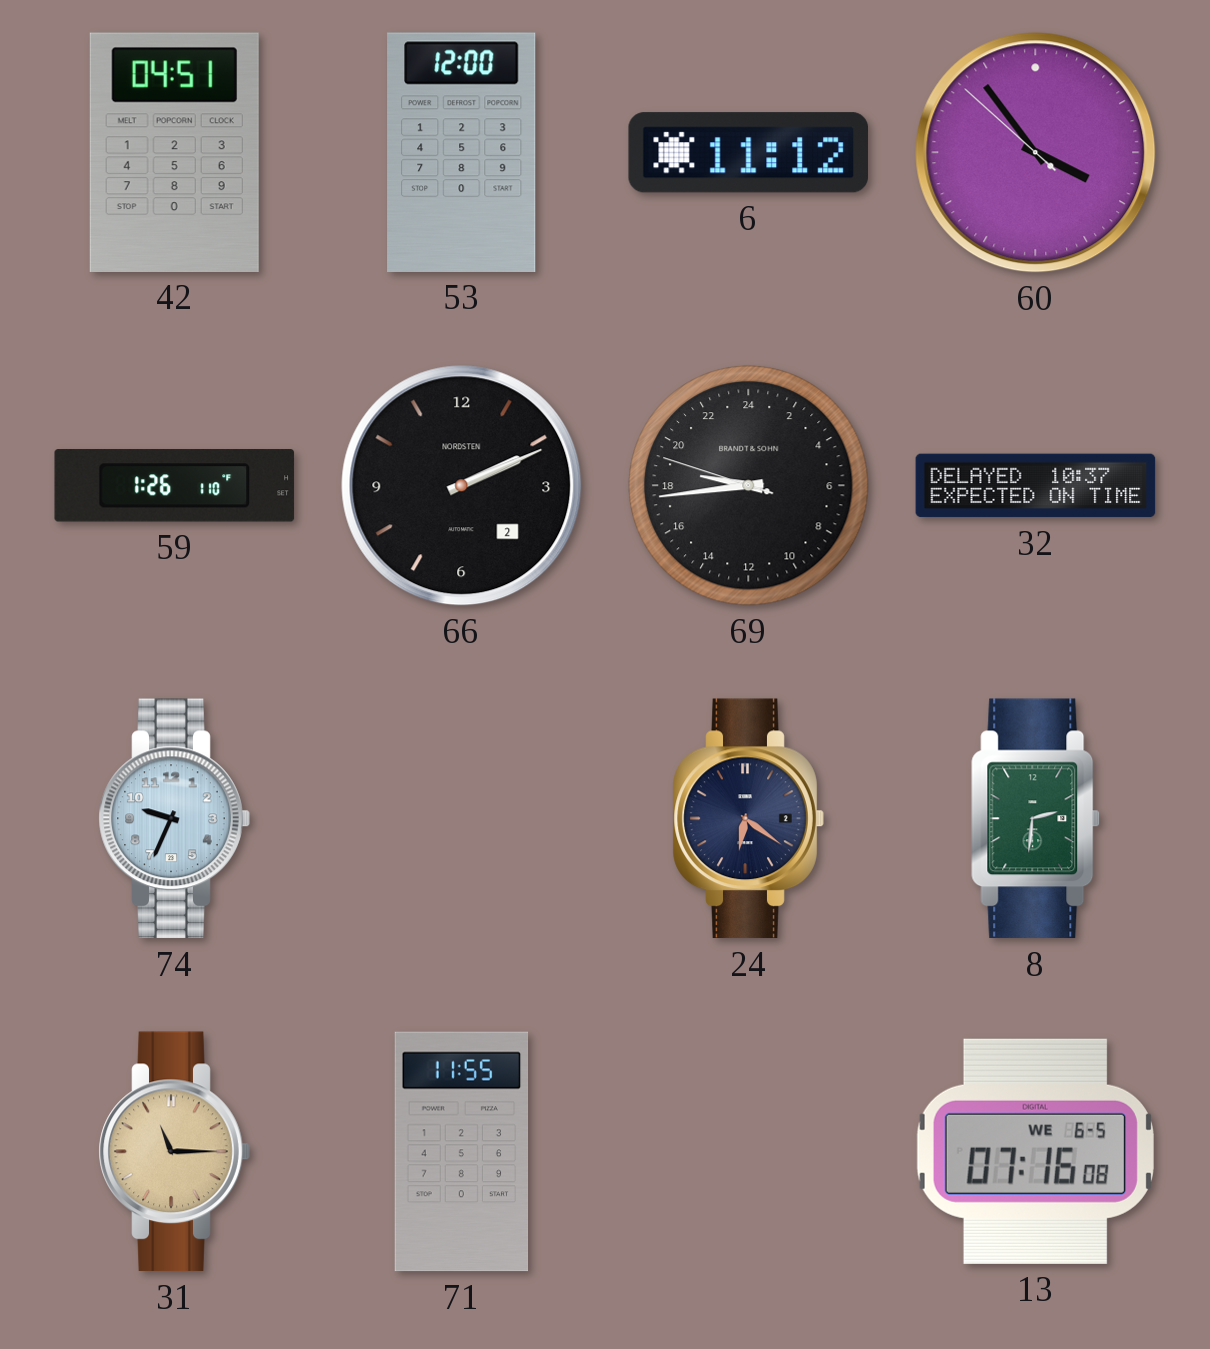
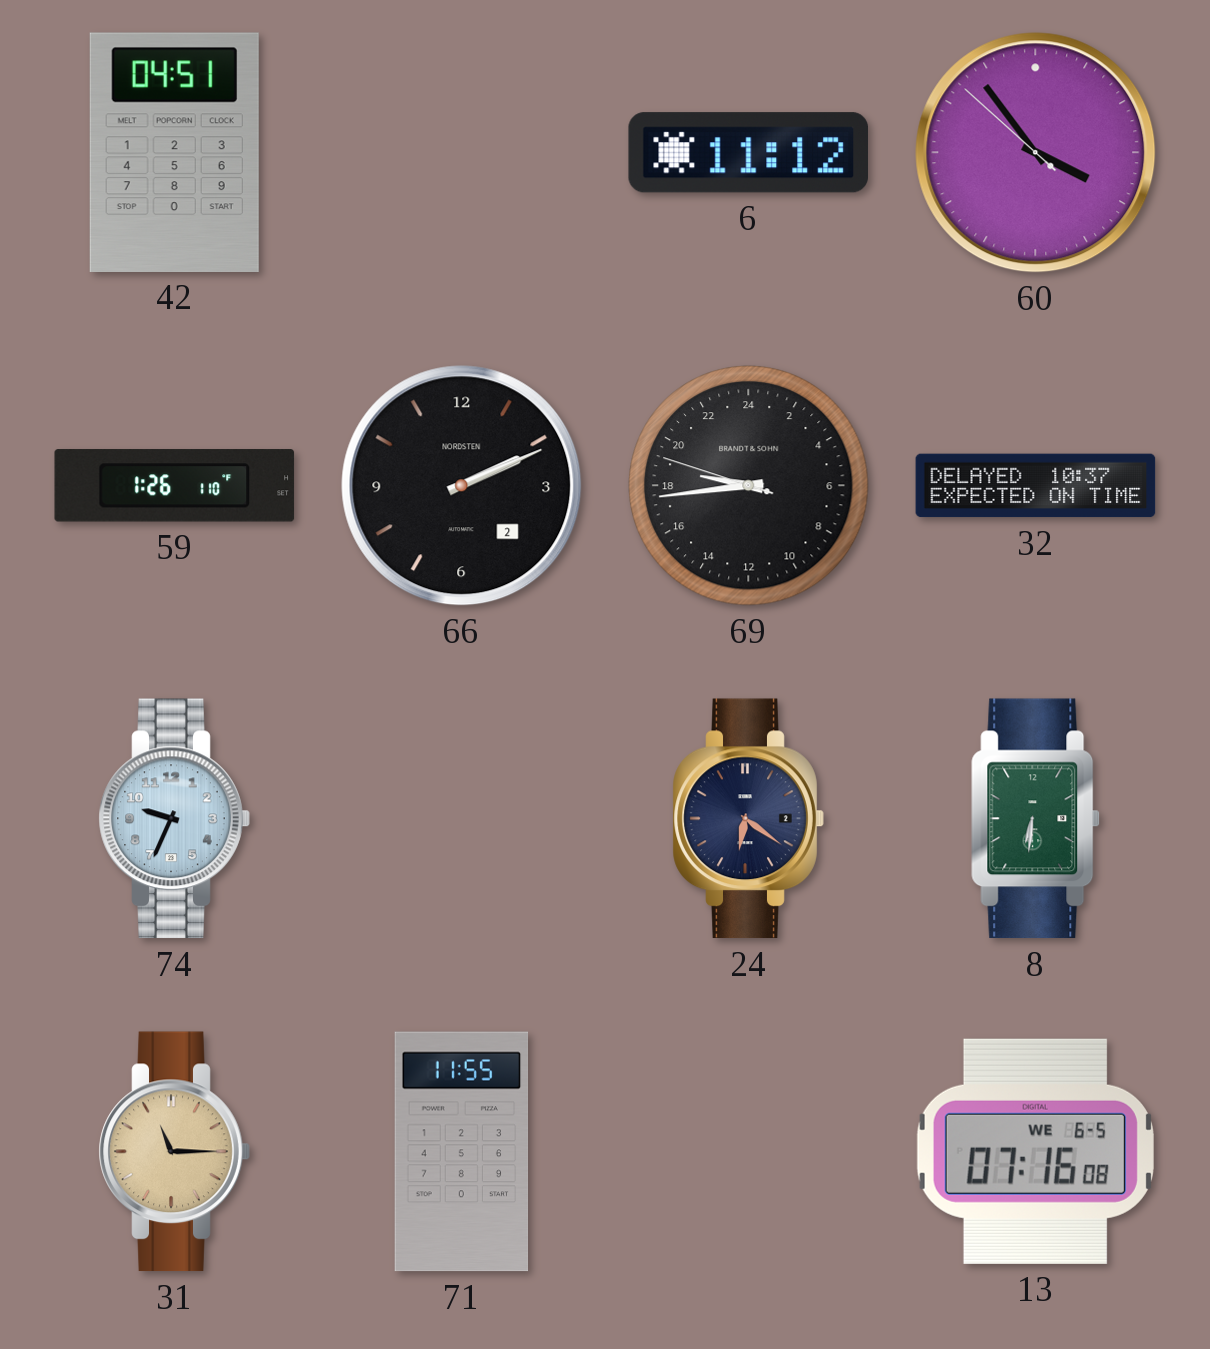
53: 12:00 -> none
8: 2:31 -> 6:31
